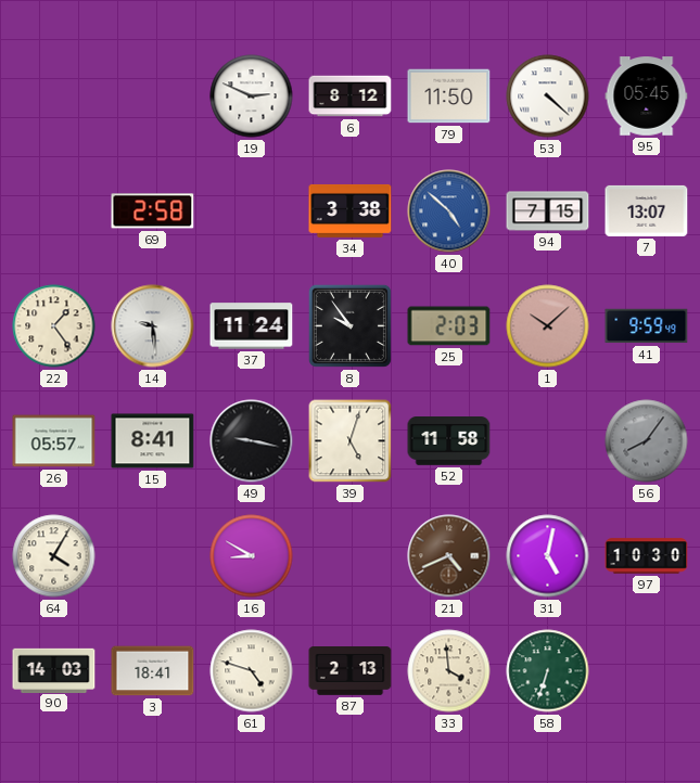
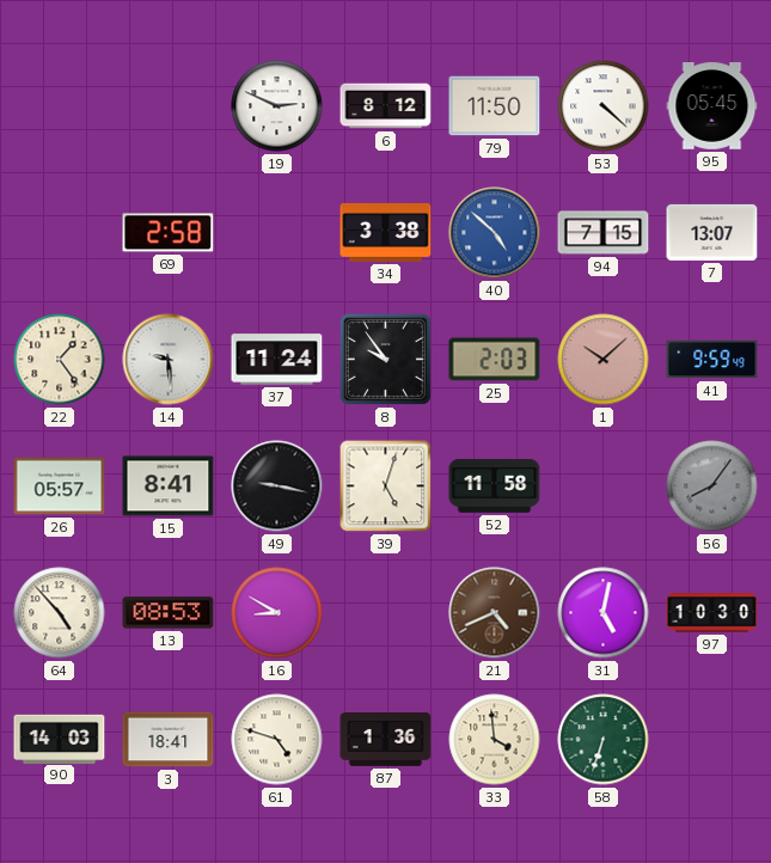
64: 4:05 -> 4:53
13: none -> 08:53
87: 2:13 -> 1:36
